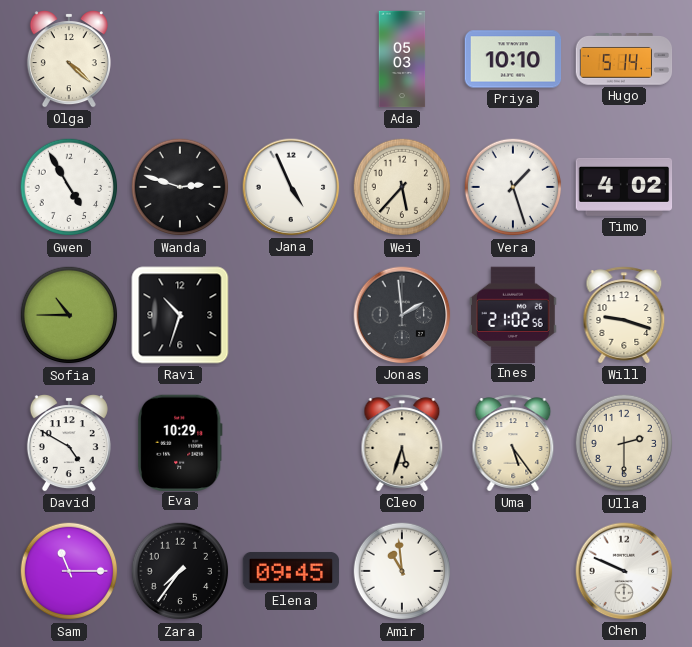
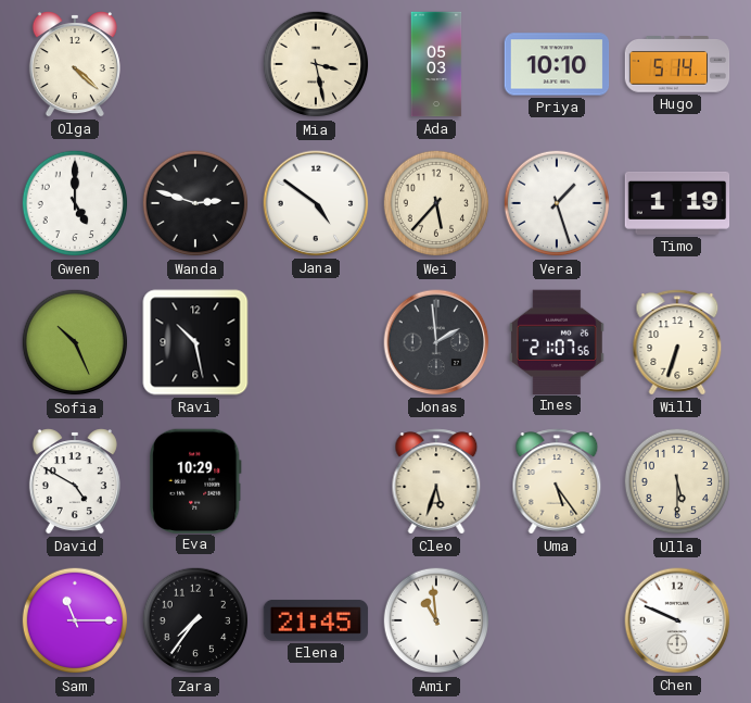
Mia: none -> 3:28
Gwen: 4:55 -> 5:00
Jana: 4:56 -> 4:51
Timo: 4:02 -> 1:19
Sofia: 10:45 -> 10:26
Ravi: 10:33 -> 10:28
Ines: 21:02 -> 21:07
Will: 9:18 -> 6:33
Ulla: 2:30 -> 5:30
Elena: 09:45 -> 21:45
